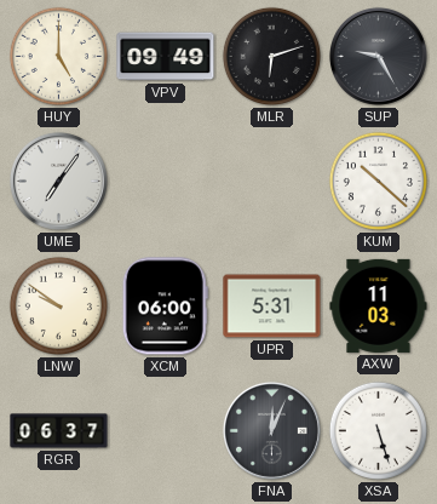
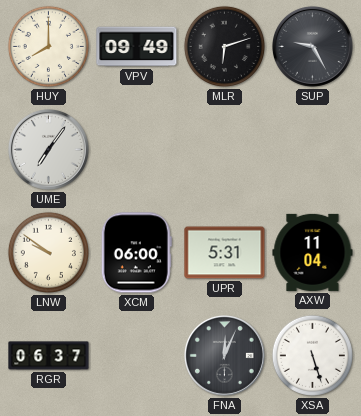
HUY: 5:00 -> 8:00
KUM: 10:22 -> none
AXW: 11:03 -> 11:04
